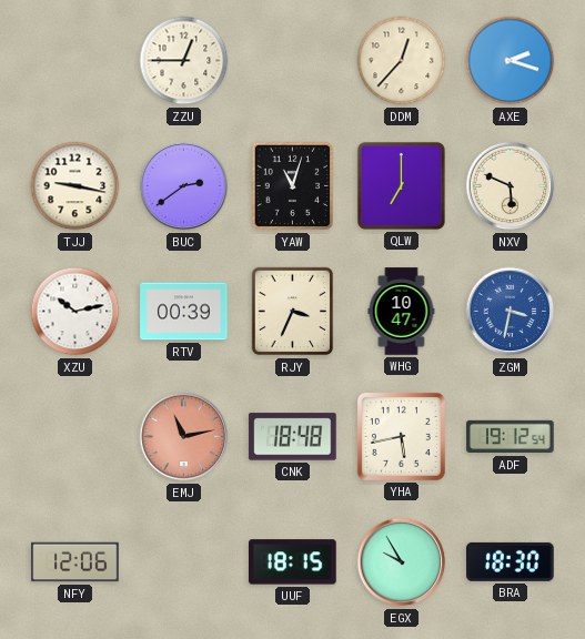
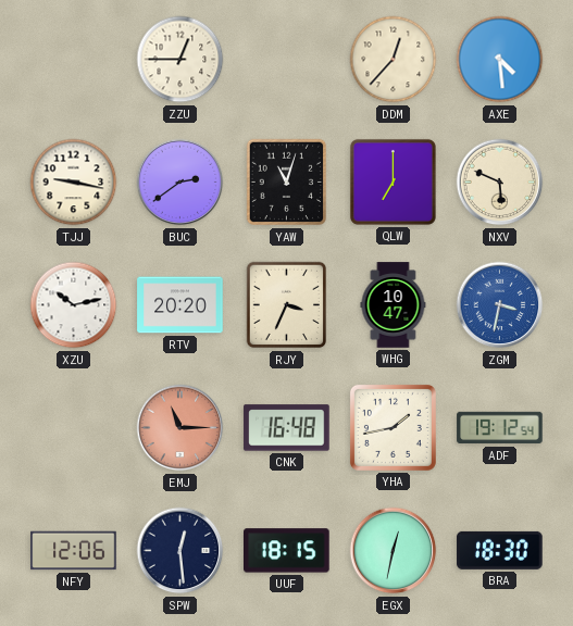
AXE: 2:18 -> 4:29
RTV: 00:39 -> 20:20
EMJ: 11:13 -> 11:15
CNK: 18:48 -> 16:48
YHA: 5:43 -> 1:43
SPW: none -> 12:29
EGX: 9:55 -> 12:32
